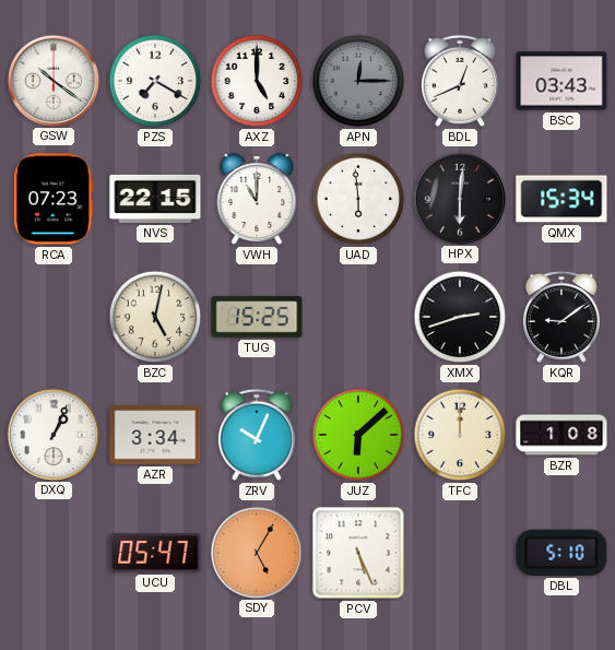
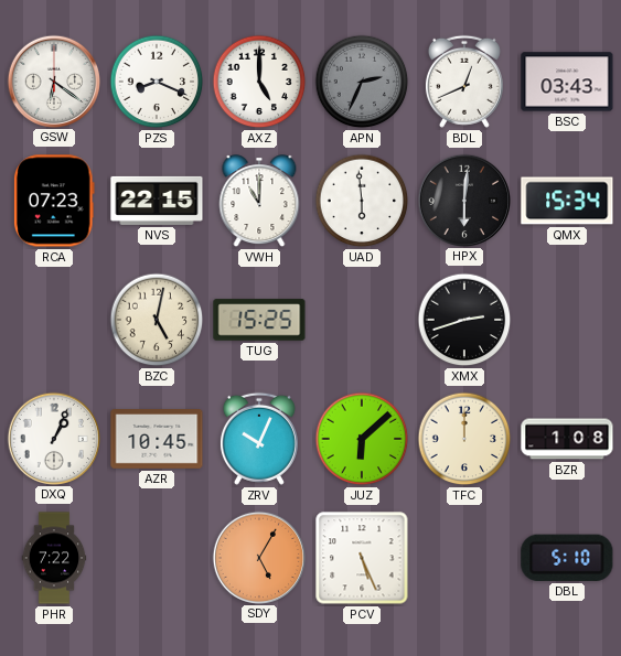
GSW: 10:21 -> 6:21
PZS: 7:20 -> 8:19
APN: 12:15 -> 2:34
KQR: 9:09 -> none
AZR: 3:34 -> 10:45
PHR: none -> 7:22
UCU: 05:47 -> none
